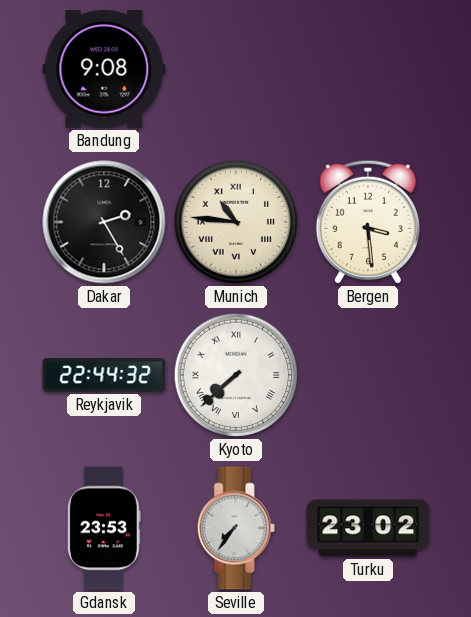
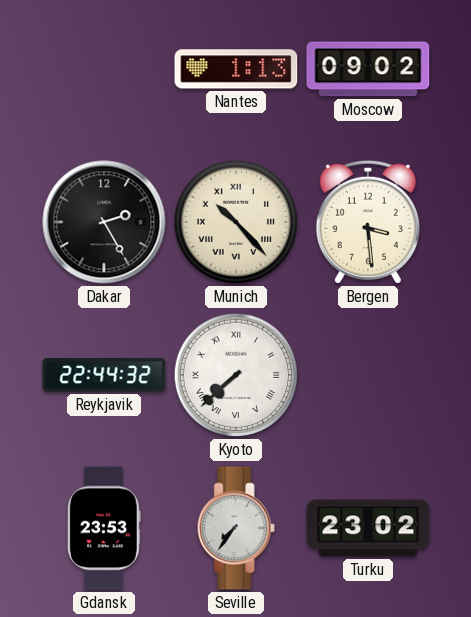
Bandung: 9:08 -> none
Nantes: none -> 1:13
Moscow: none -> 09:02
Munich: 10:46 -> 10:23
